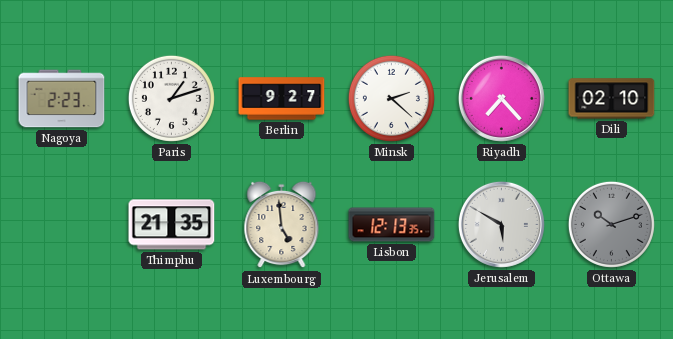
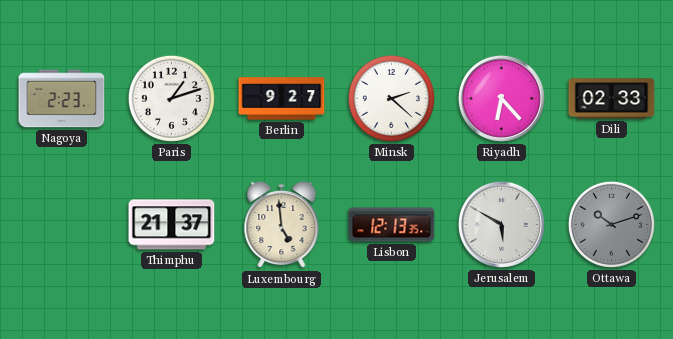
Riyadh: 7:23 -> 6:23
Dili: 02:10 -> 02:33
Thimphu: 21:35 -> 21:37
